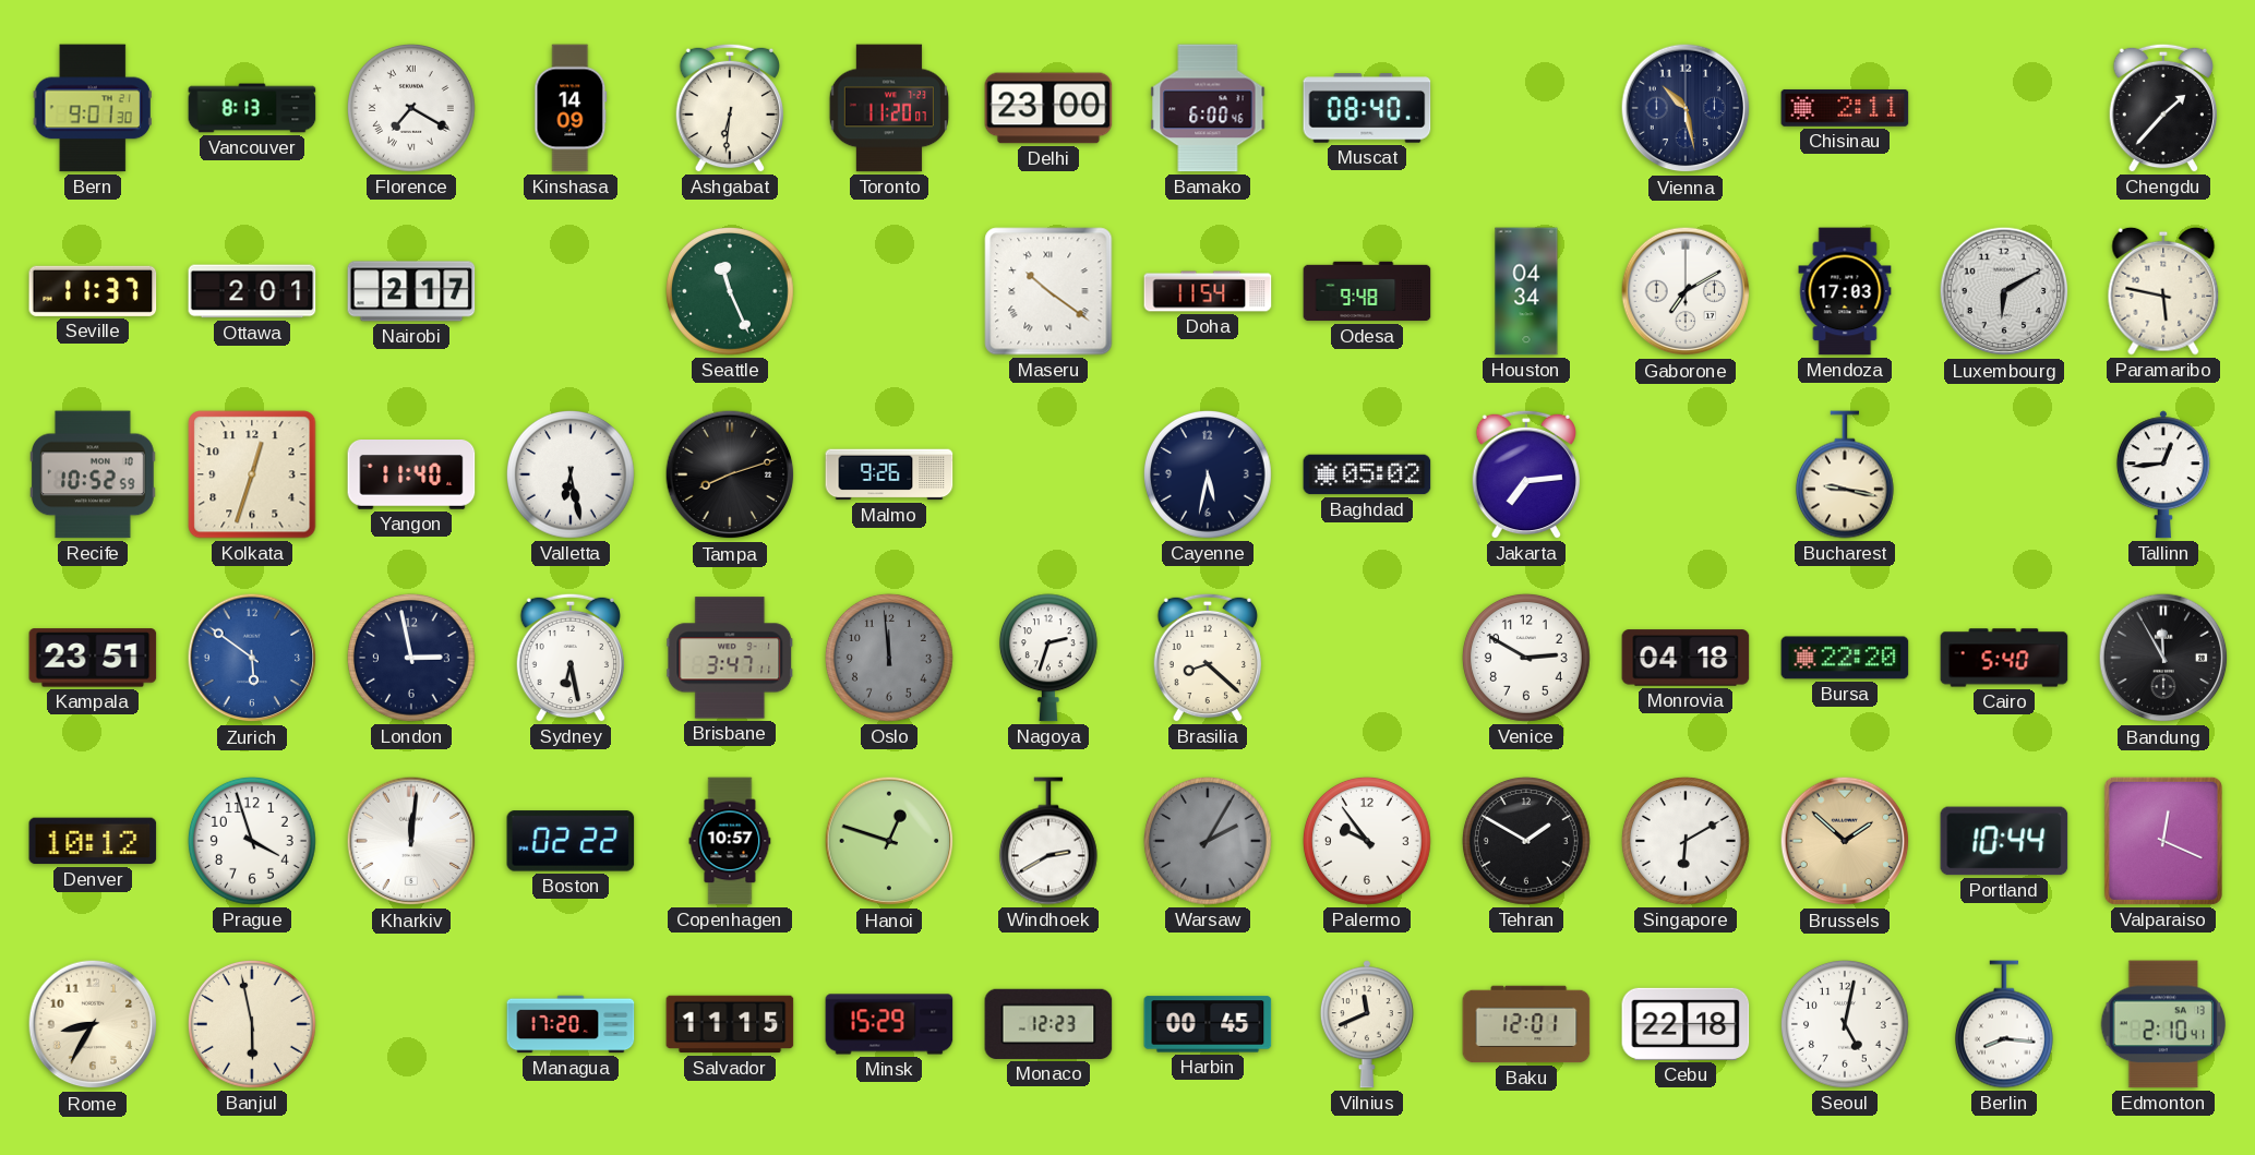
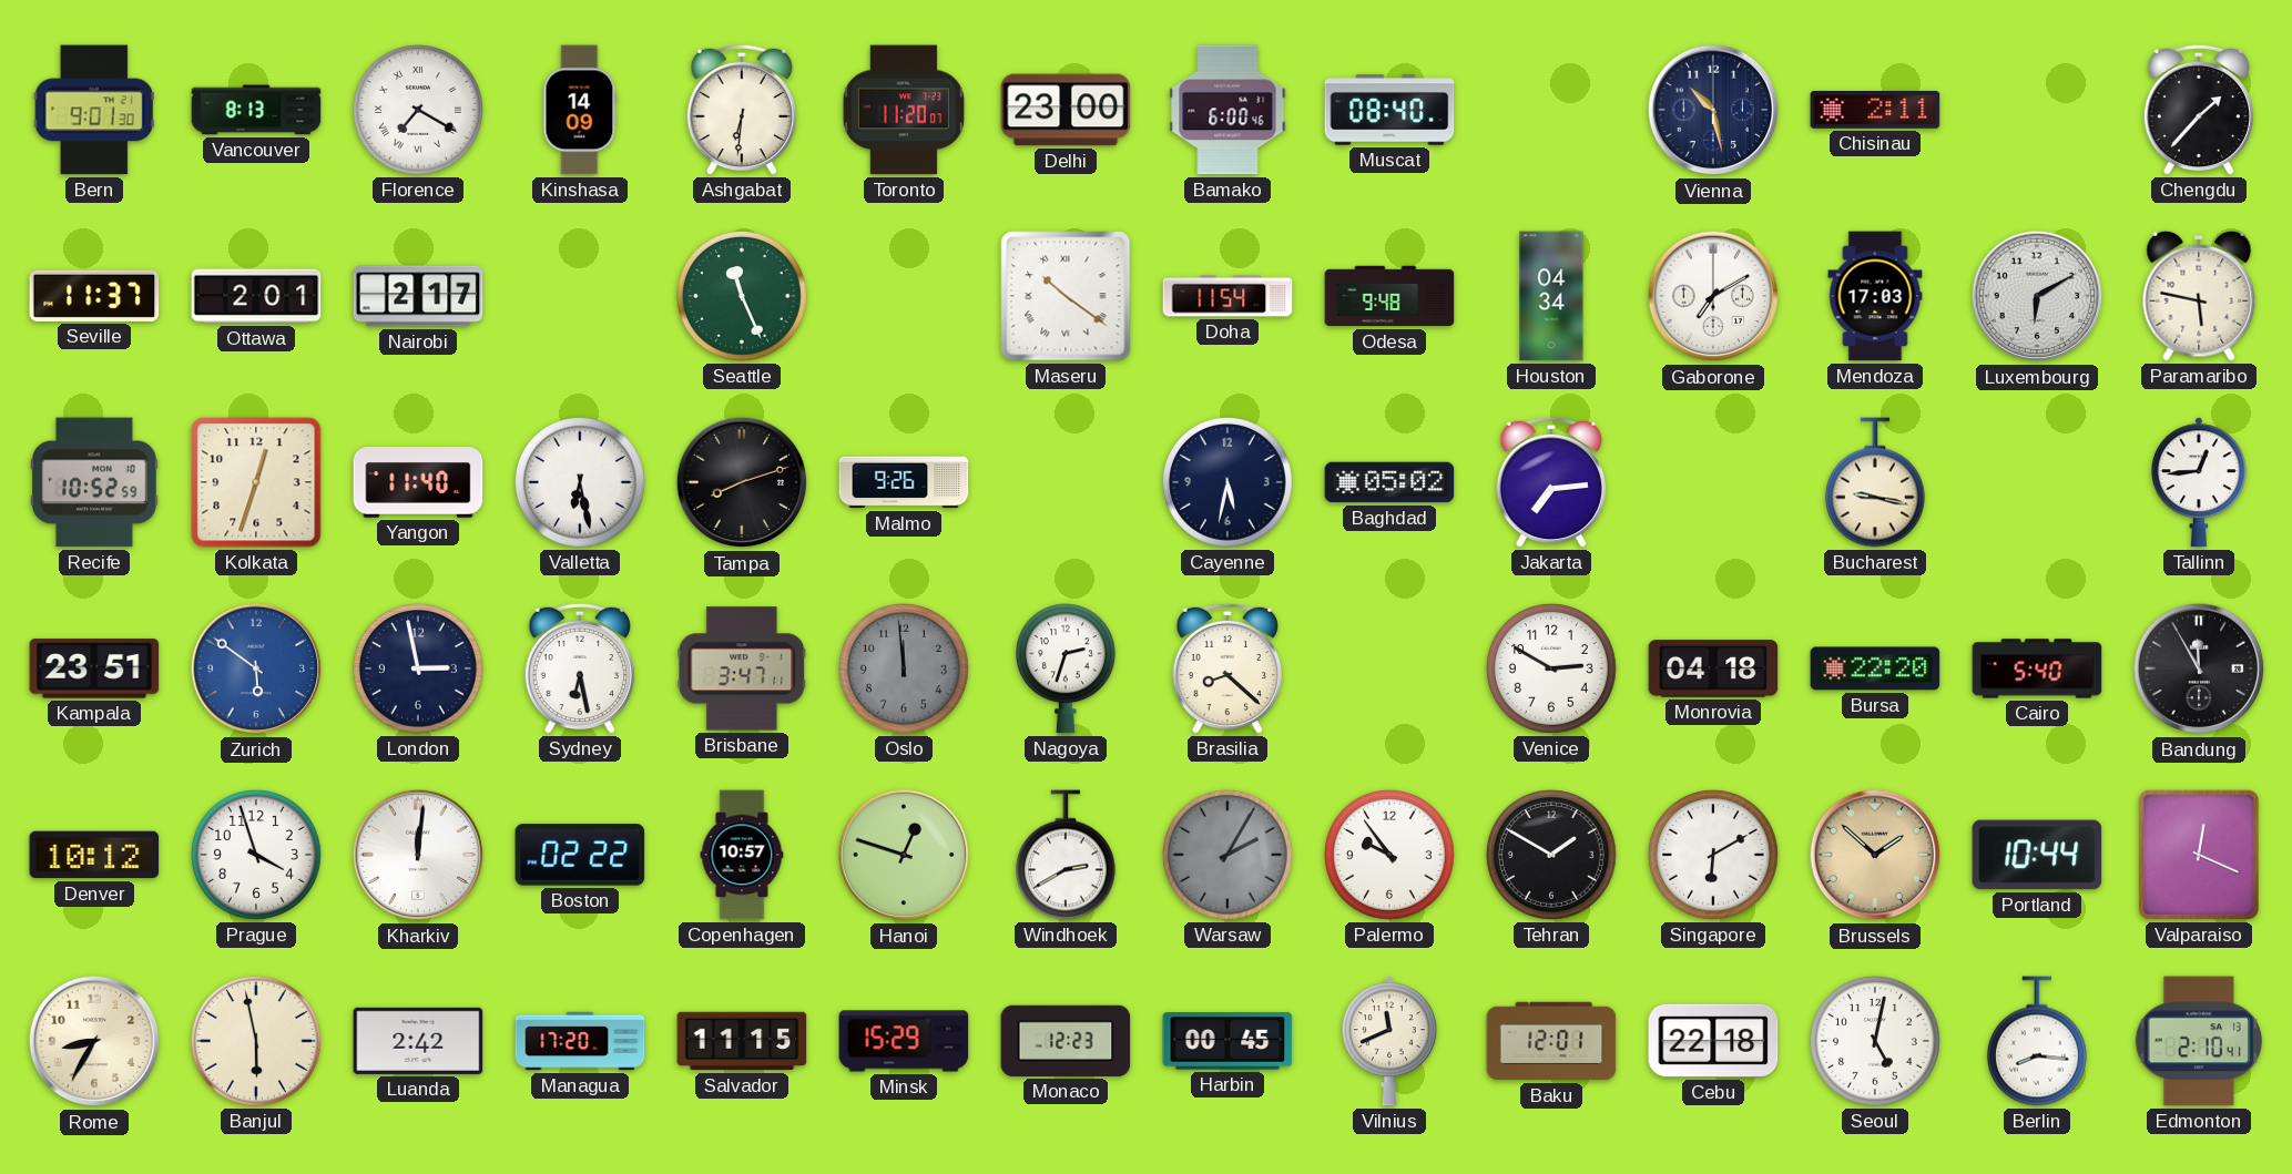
Luanda: none -> 2:42
